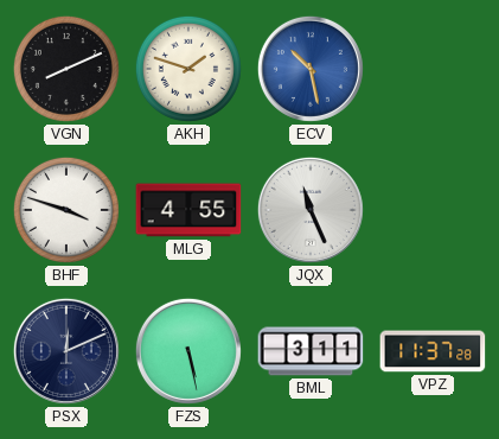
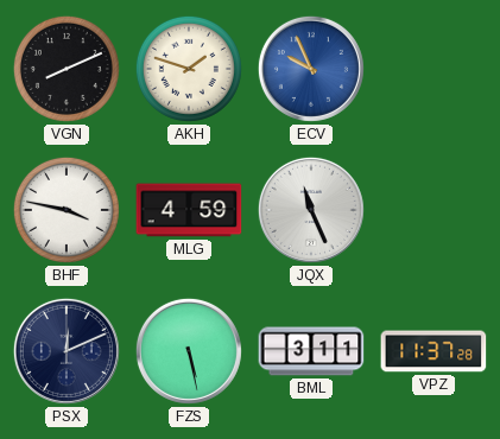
ECV: 10:28 -> 9:56
BHF: 3:48 -> 3:47
MLG: 4:55 -> 4:59
